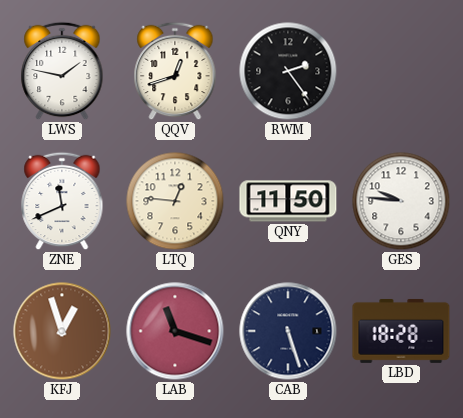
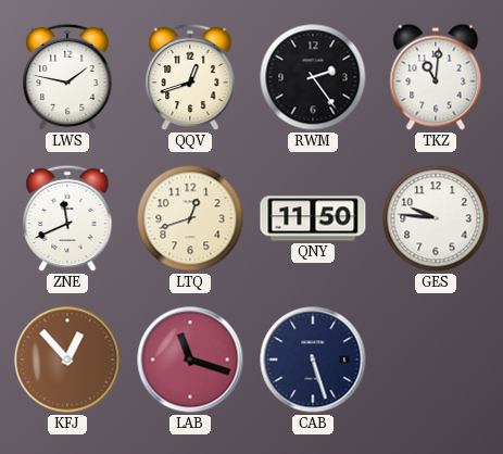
TKZ: none -> 11:01
LTQ: 12:46 -> 12:42
KFJ: 12:57 -> 12:53
LBD: 18:28 -> none
